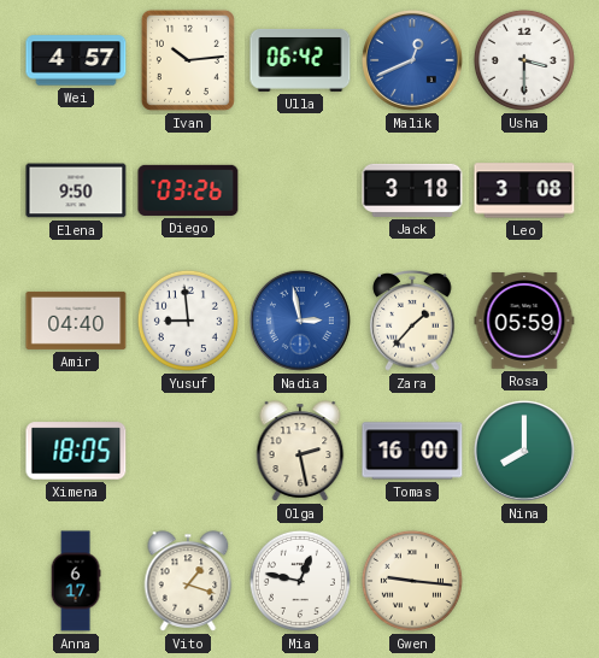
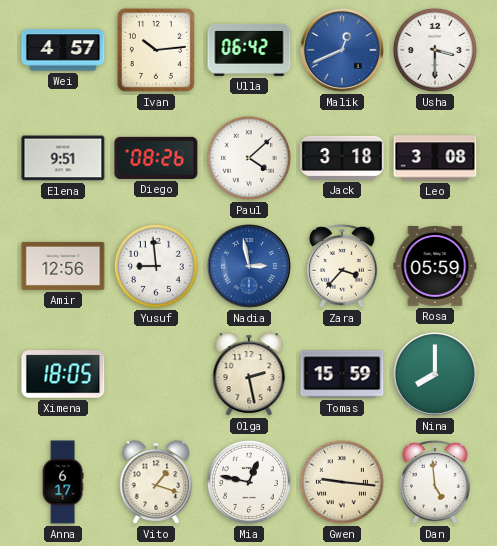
Elena: 9:50 -> 9:51
Diego: 03:26 -> 08:26
Paul: none -> 4:08
Amir: 04:40 -> 12:56
Zara: 1:37 -> 3:37
Tomas: 16:00 -> 15:59
Dan: none -> 4:59
